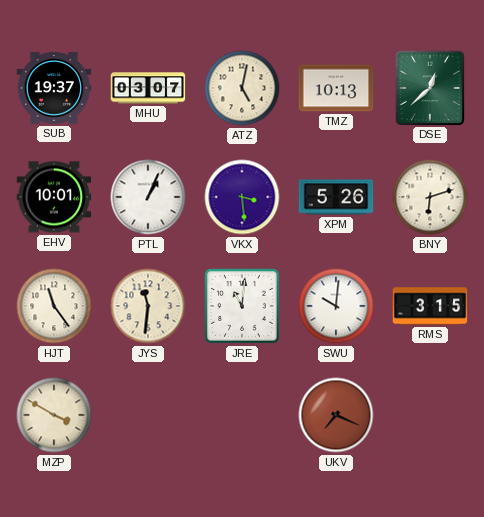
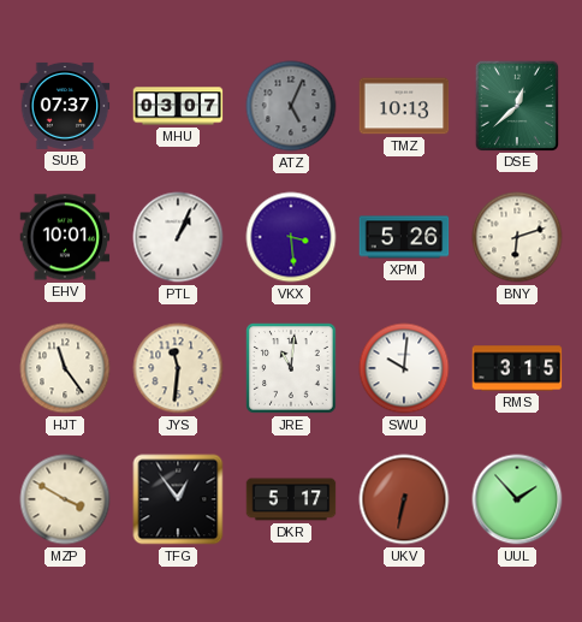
SUB: 19:37 -> 07:37
ATZ: 5:02 -> 5:04
ATZ dial: cream -> grey
TFG: none -> 12:54
DKR: none -> 5:17
UKV: 7:19 -> 6:32
UUL: none -> 1:53
